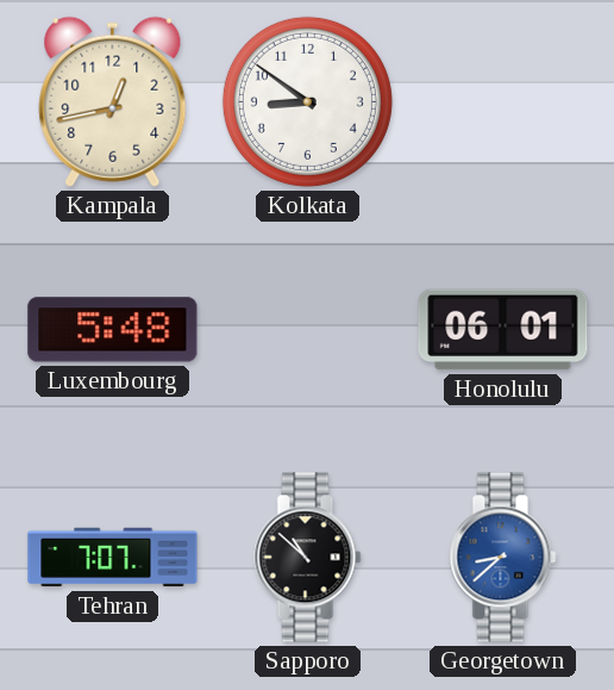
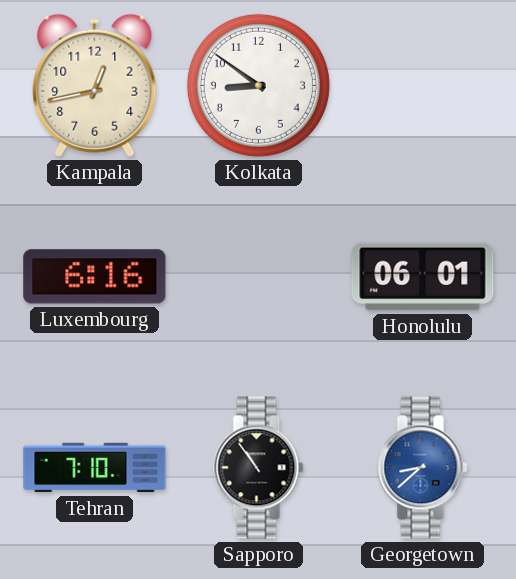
Luxembourg: 5:48 -> 6:16
Tehran: 7:07 -> 7:10
Sapporo: 10:52 -> 10:54
